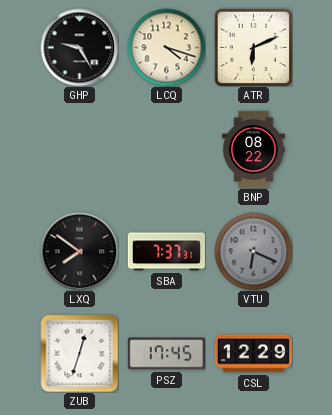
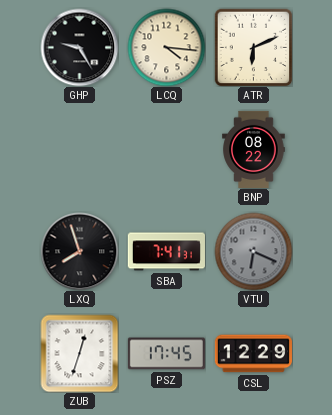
LCQ: 4:18 -> 4:16
LXQ: 7:51 -> 7:57
SBA: 7:37 -> 7:41
